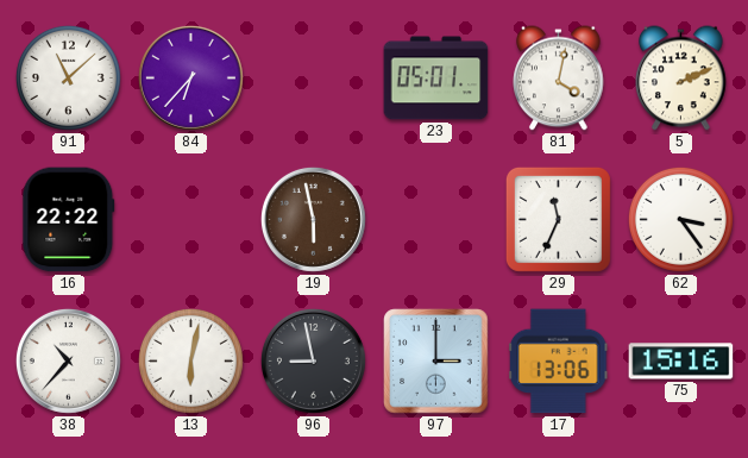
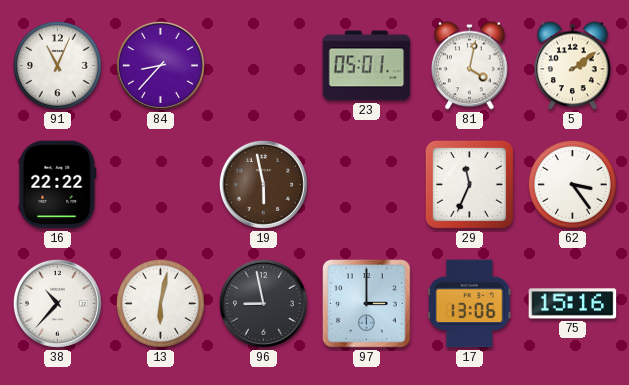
91: 11:08 -> 11:04
84: 6:37 -> 8:37
5: 2:11 -> 2:09
